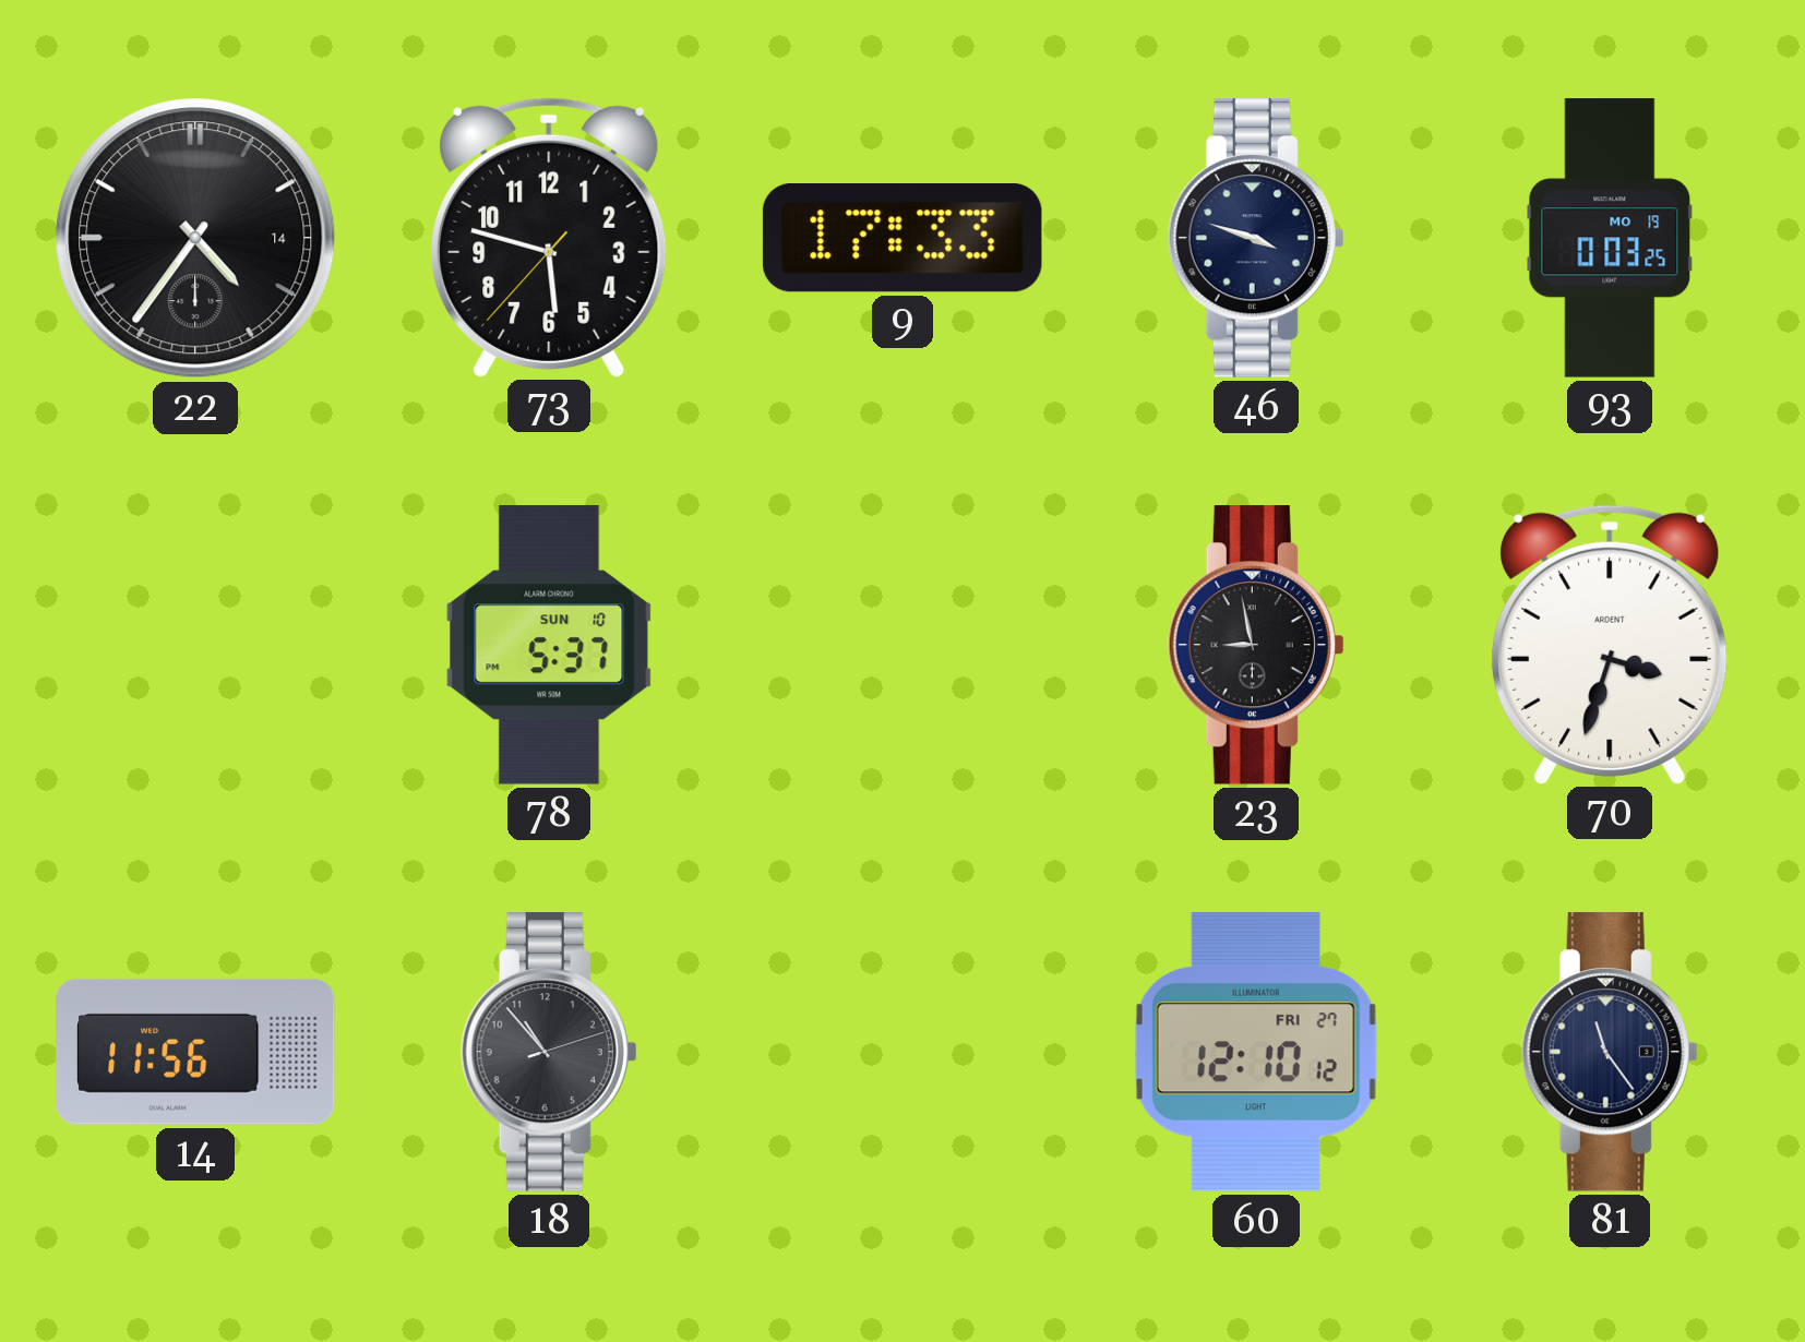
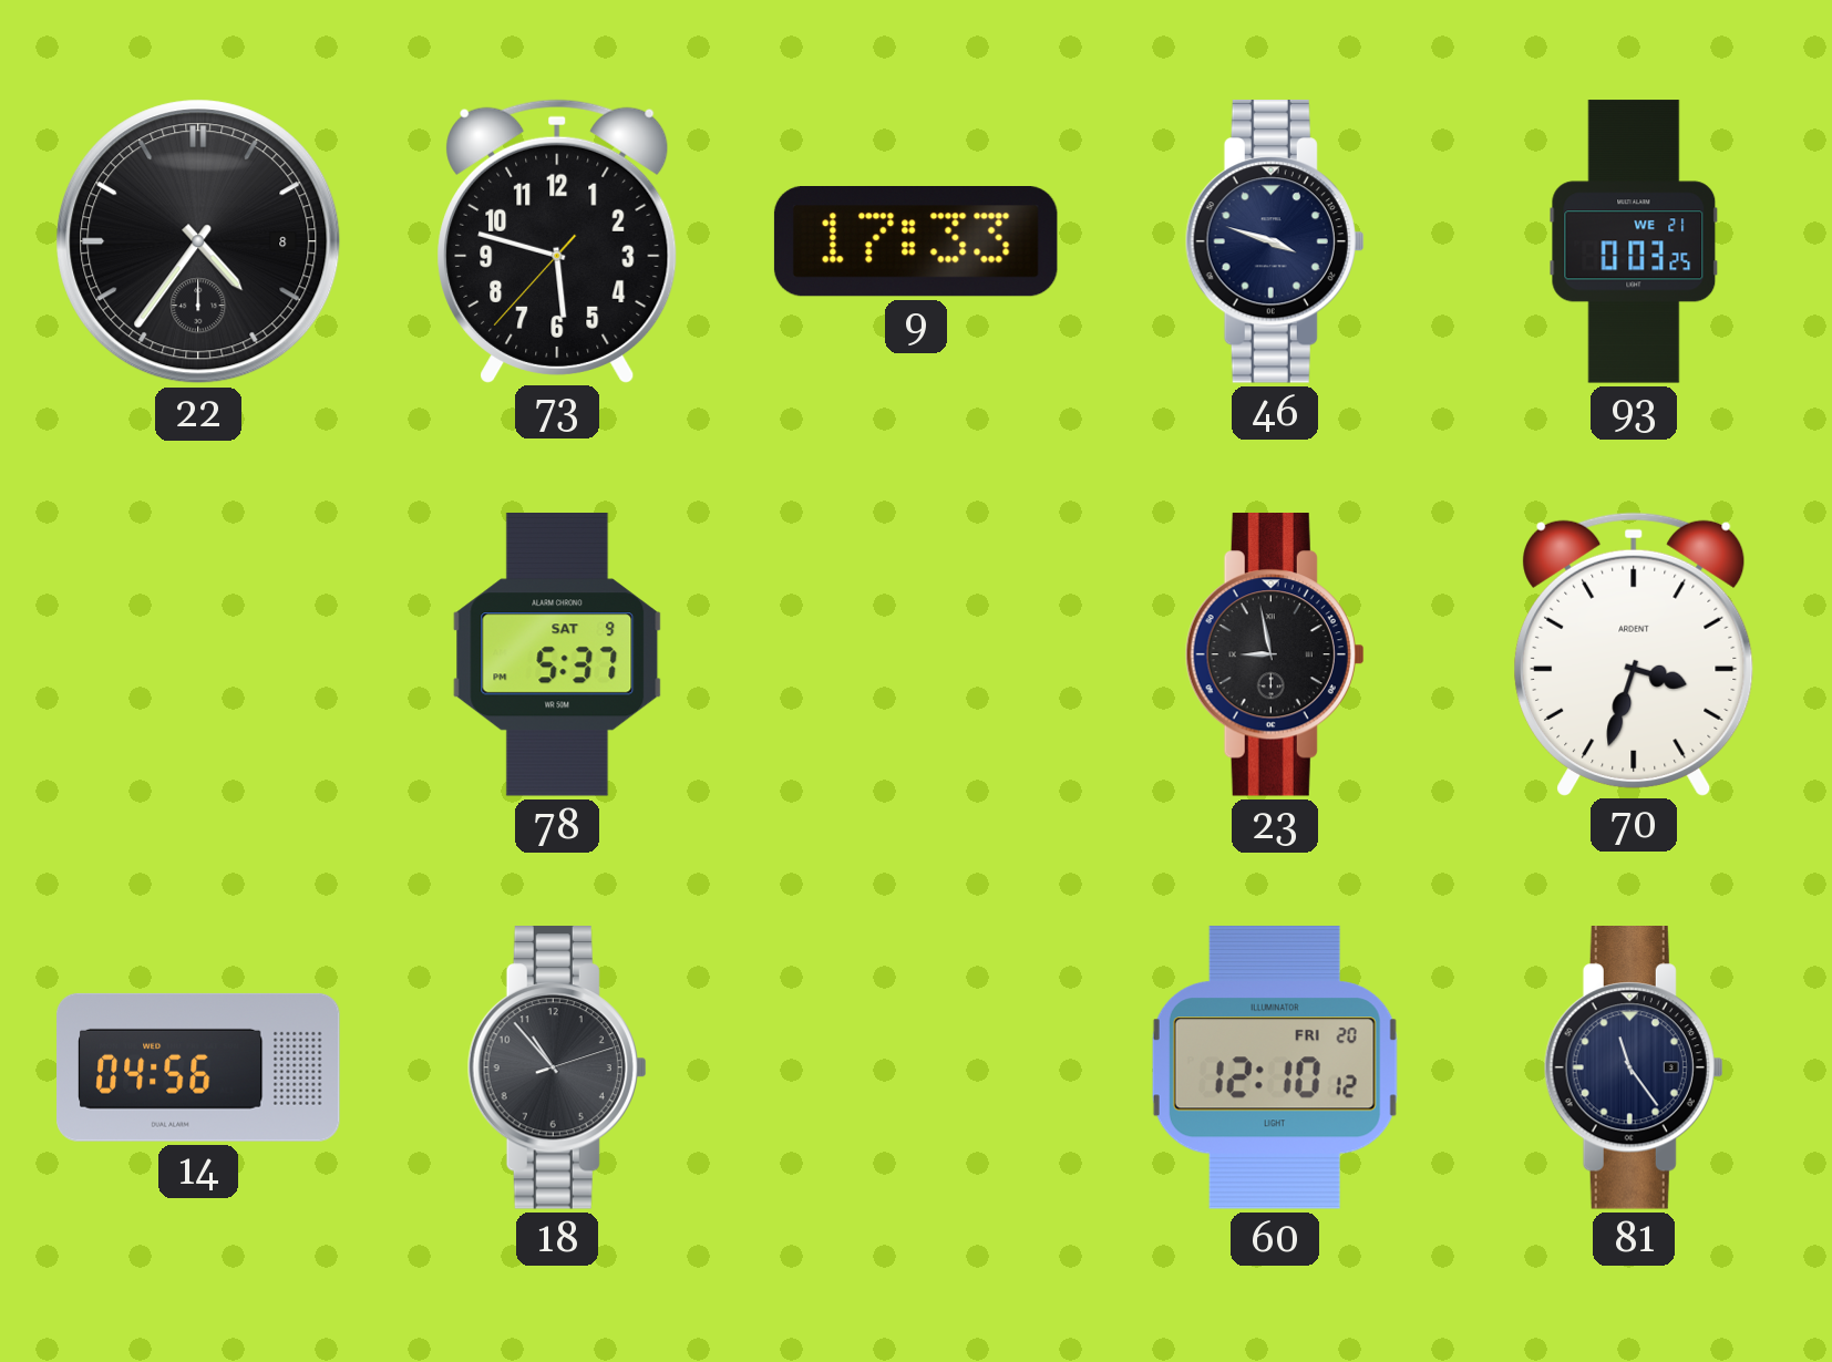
22 date: 14 -> 8
93 date: MO 19 -> WE 21
78 date: SUN 10 -> SAT 9
14: 11:56 -> 04:56
60 date: FRI 27 -> FRI 20
